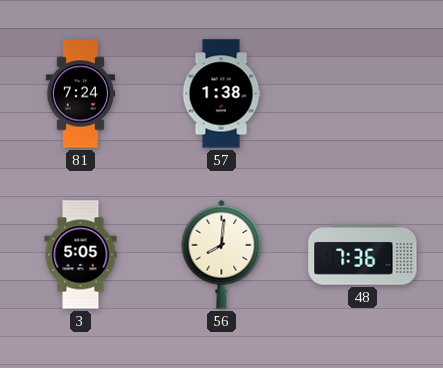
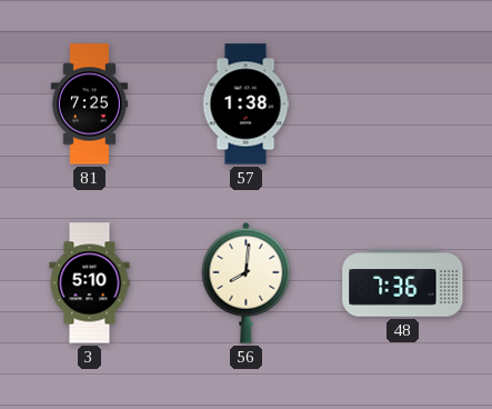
81: 7:24 -> 7:25
3: 5:05 -> 5:10
